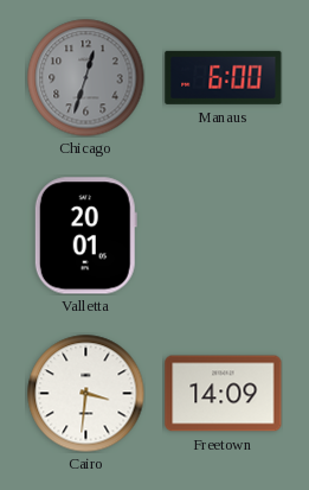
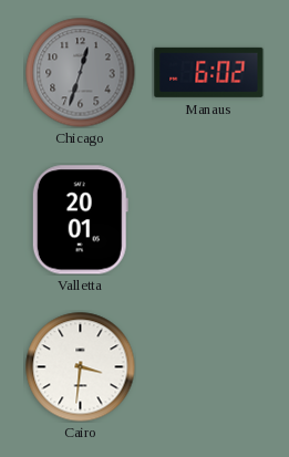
Manaus: 6:00 -> 6:02
Freetown: 14:09 -> none
